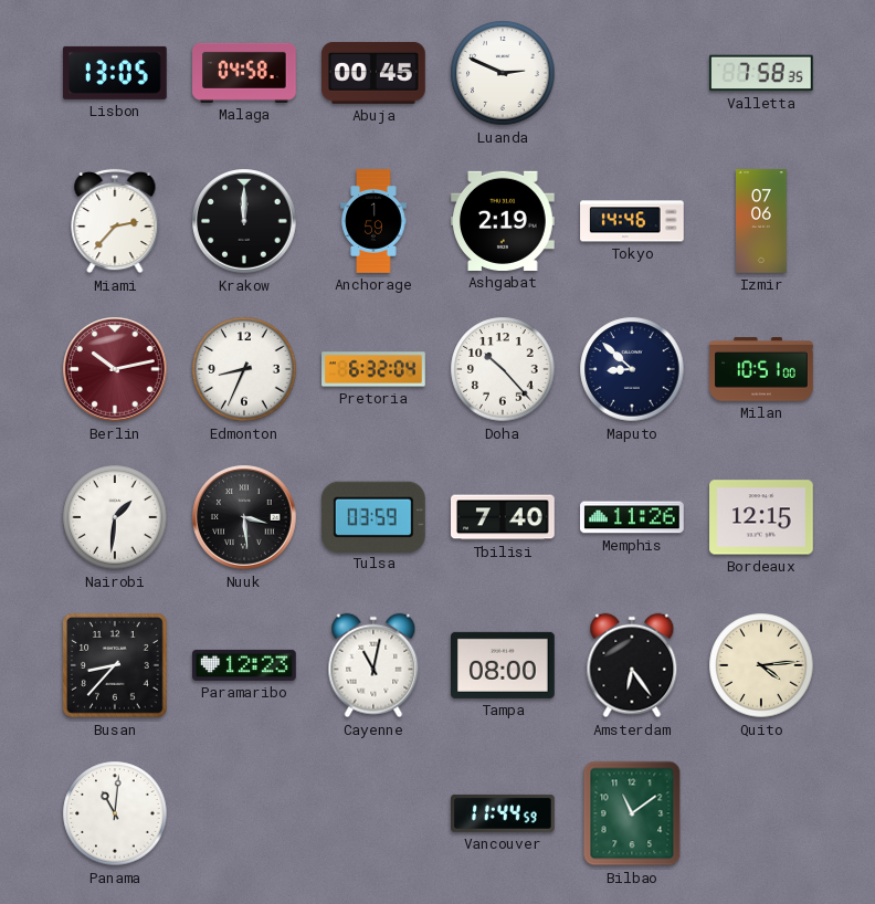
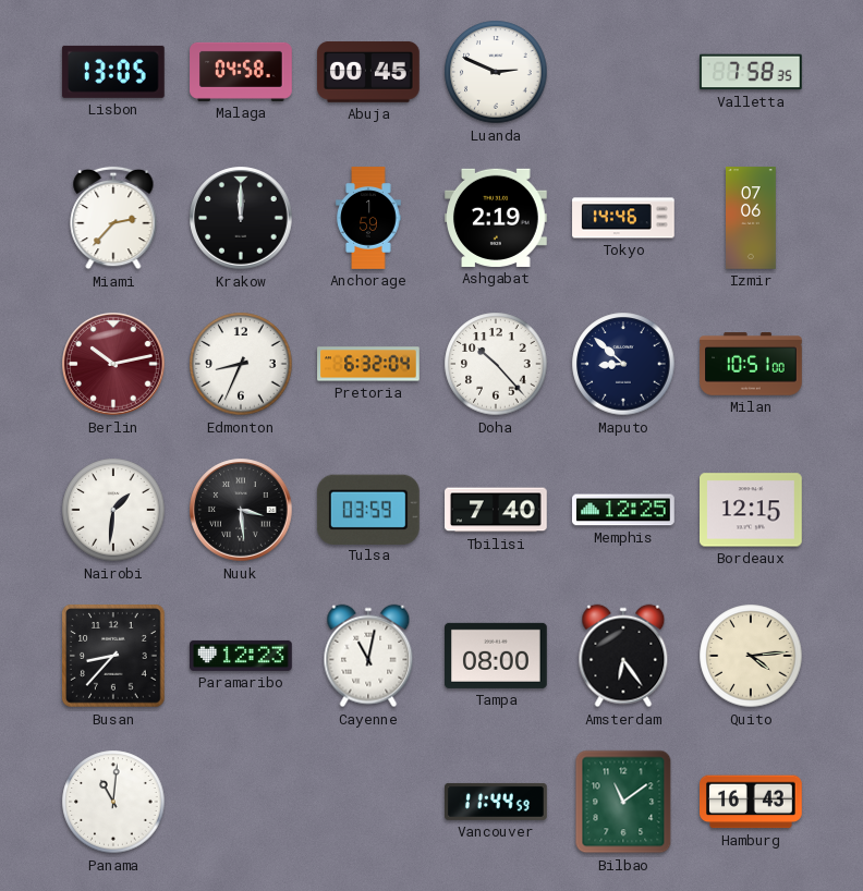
Memphis: 11:26 -> 12:25
Hamburg: none -> 16:43
